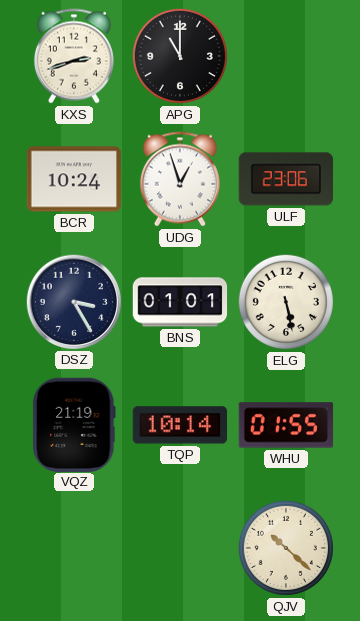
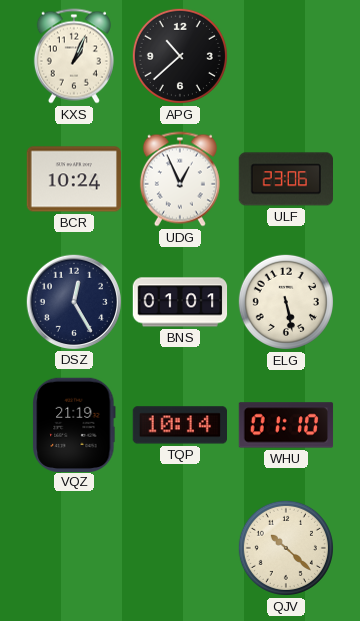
KXS: 2:42 -> 1:04
APG: 11:00 -> 10:38
UDG: 12:57 -> 12:56
DSZ: 3:25 -> 12:25
WHU: 01:55 -> 01:10
